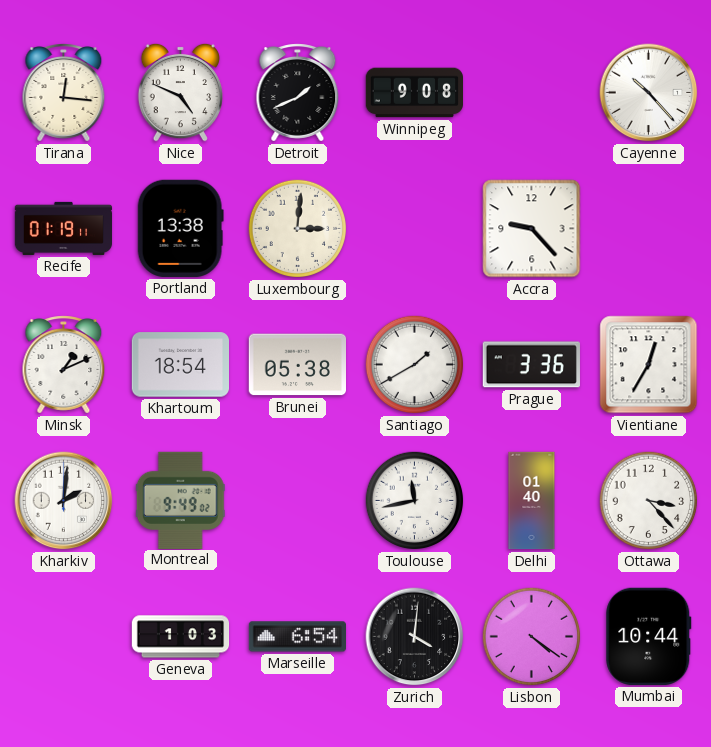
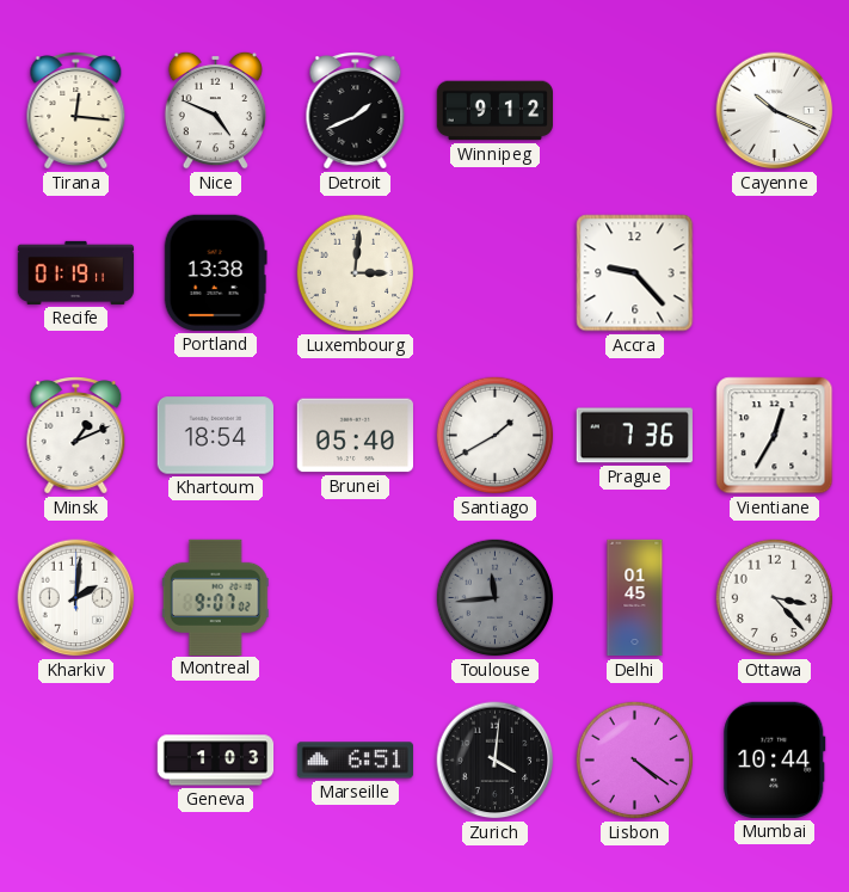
Winnipeg: 9:08 -> 9:12
Cayenne: 10:23 -> 10:19
Brunei: 05:38 -> 05:40
Prague: 3:36 -> 7:36
Montreal: 9:49 -> 9:07
Toulouse: 11:43 -> 11:44
Toulouse dial: white -> grey
Delhi: 01:40 -> 01:45
Marseille: 6:54 -> 6:51
